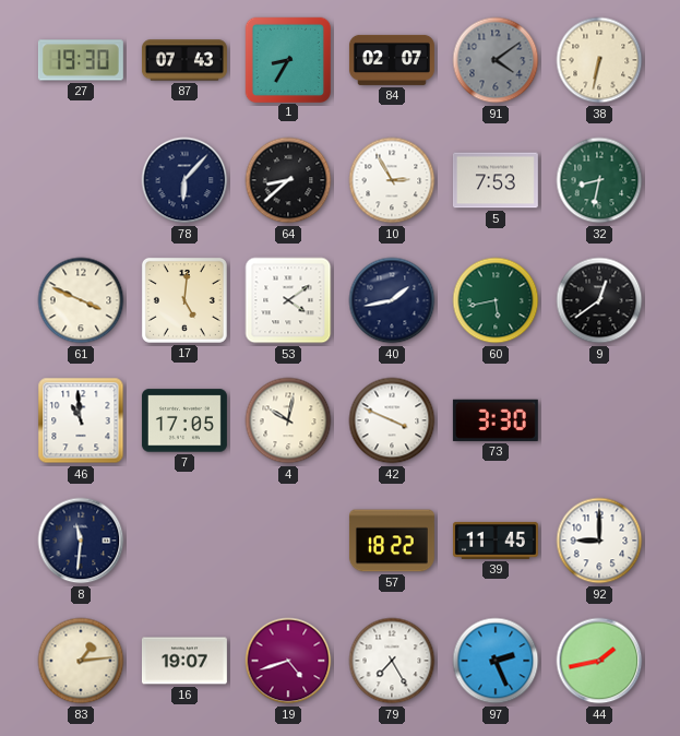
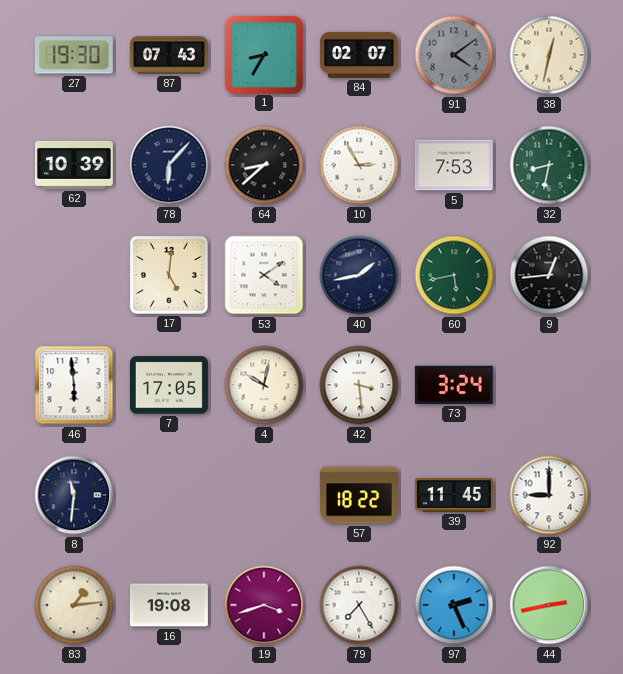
38: 6:32 -> 12:32
62: none -> 10:39
61: 3:49 -> none
9: 12:39 -> 12:44
46: 10:59 -> 5:59
42: 3:49 -> 3:29
73: 3:30 -> 3:24
16: 19:07 -> 19:08
19: 4:42 -> 3:42
44: 1:43 -> 2:43
